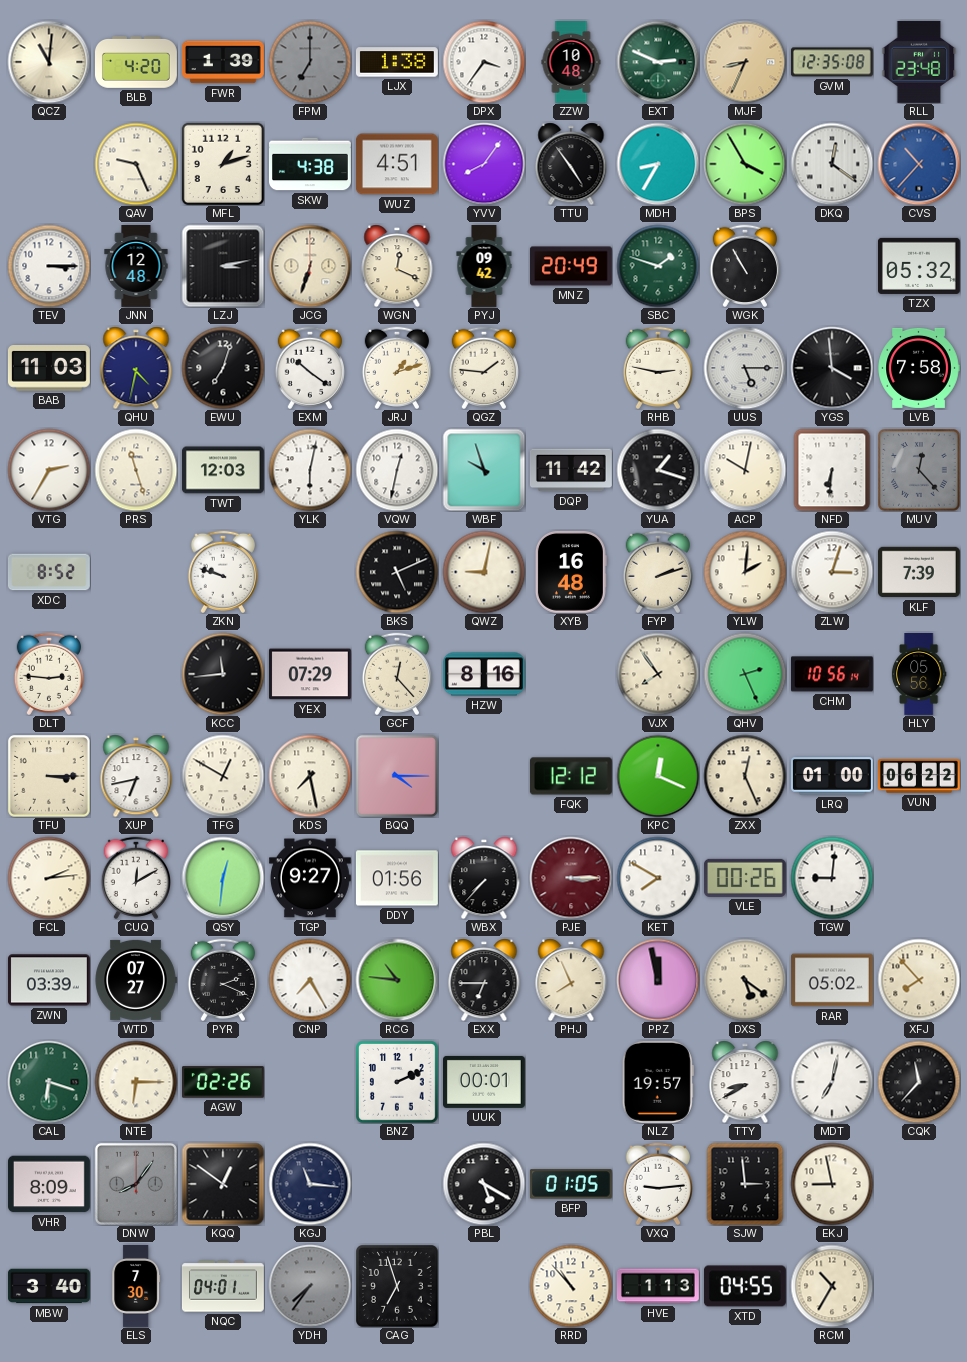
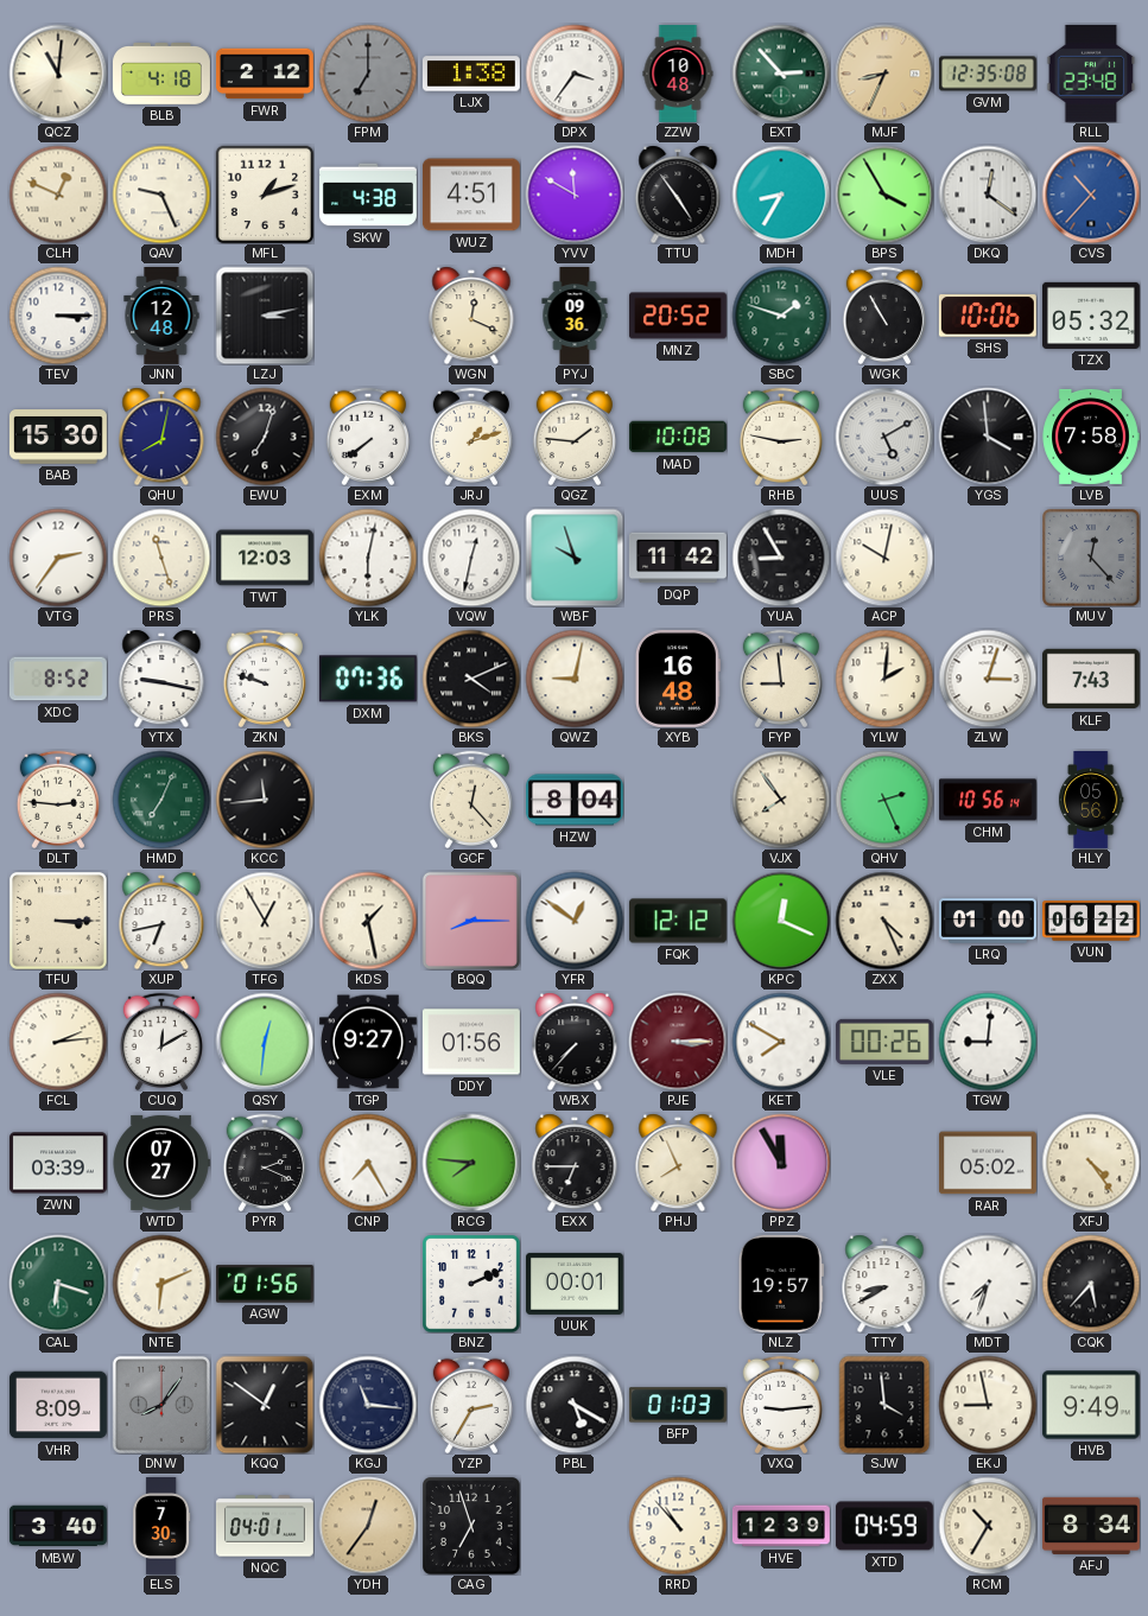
BLB: 4:20 -> 4:18
FWR: 1:39 -> 2:12
EXT: 2:49 -> 2:53
CLH: none -> 12:49
YVV: 8:06 -> 11:50
JCG: 6:33 -> none
PYJ: 09:42 -> 09:36
MNZ: 20:49 -> 20:52
SHS: none -> 10:06
BAB: 11:03 -> 15:30
QHU: 4:32 -> 8:02
EXM: 10:21 -> 7:39
MAD: none -> 10:08
UUS: 5:15 -> 5:10
VTG: 2:35 -> 2:36
YUA: 1:18 -> 8:55
NFD: 6:31 -> none
YTX: none -> 9:17
DXM: none -> 07:36
BKS: 5:11 -> 4:11
FYP: 2:12 -> 8:59
KLF: 7:39 -> 7:43
HMD: none -> 7:04
YEX: 07:29 -> none
HZW: 8:16 -> 8:04
TFG: 12:50 -> 12:55
KDS: 7:28 -> 1:28
BQQ: 4:15 -> 8:15
YFR: none -> 12:51
ZXX: 12:26 -> 4:26
RCG: 10:46 -> 7:46
PPZ: 11:58 -> 11:55
DXS: 5:21 -> none
XFJ: 7:53 -> 4:24
NTE: 6:15 -> 6:11
AGW: 02:26 -> 01:56
MDT: 7:02 -> 7:33
CQK: 11:37 -> 5:37
YZP: none -> 2:35
BFP: 01:05 -> 01:03
SJW: 2:59 -> 3:59
HVB: none -> 9:49
YDH: 7:36 -> 12:36
YDH dial: grey -> champagne
HVE: 1:13 -> 12:39
XTD: 04:55 -> 04:59
AFJ: none -> 8:34
